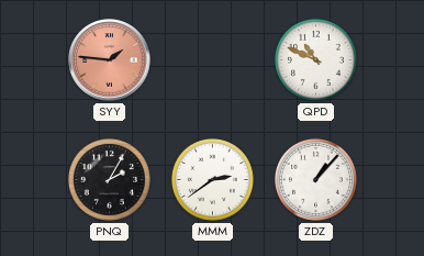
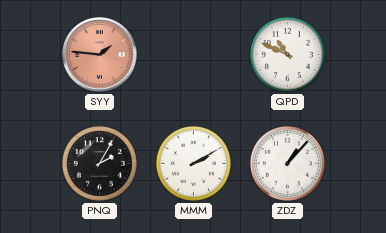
MMM: 2:39 -> 2:10
